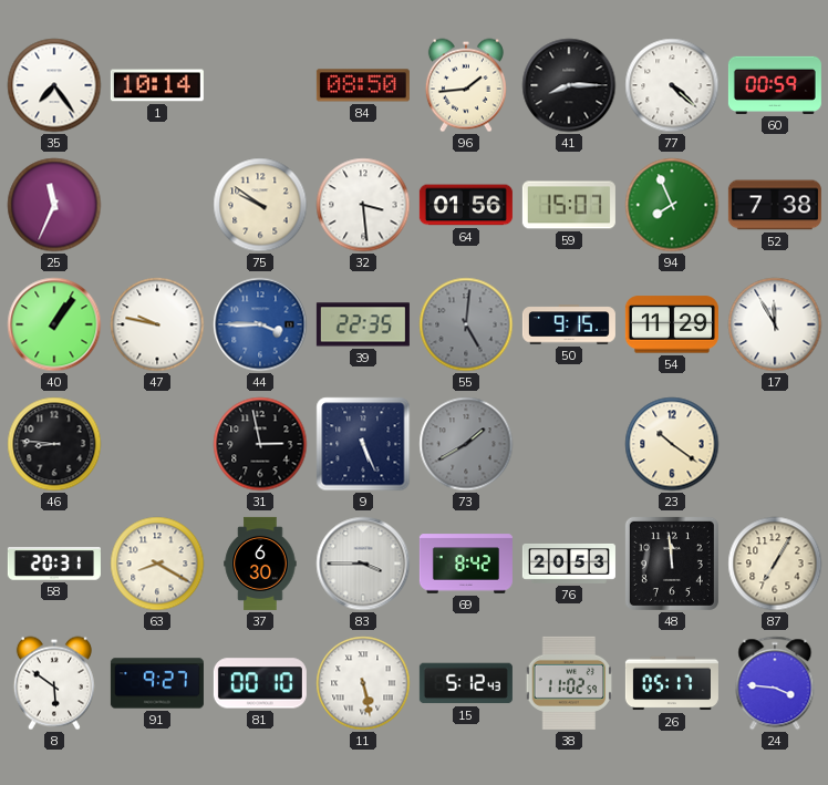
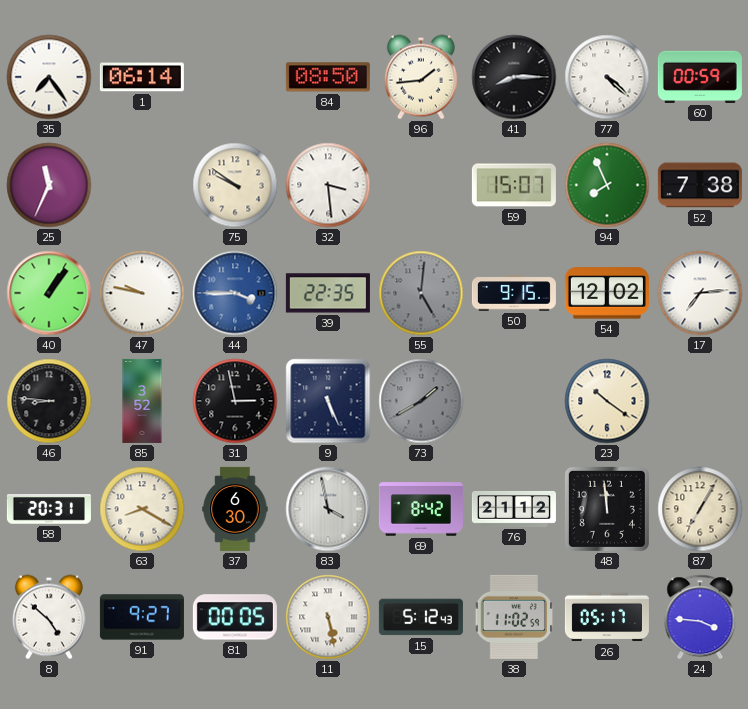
1: 10:14 -> 06:14
64: 01:56 -> none
54: 11:29 -> 12:02
17: 11:55 -> 7:14
85: none -> 3:52
83: 3:45 -> 3:58
76: 20:53 -> 21:12
8: 5:51 -> 4:52
81: 00:10 -> 00:05
